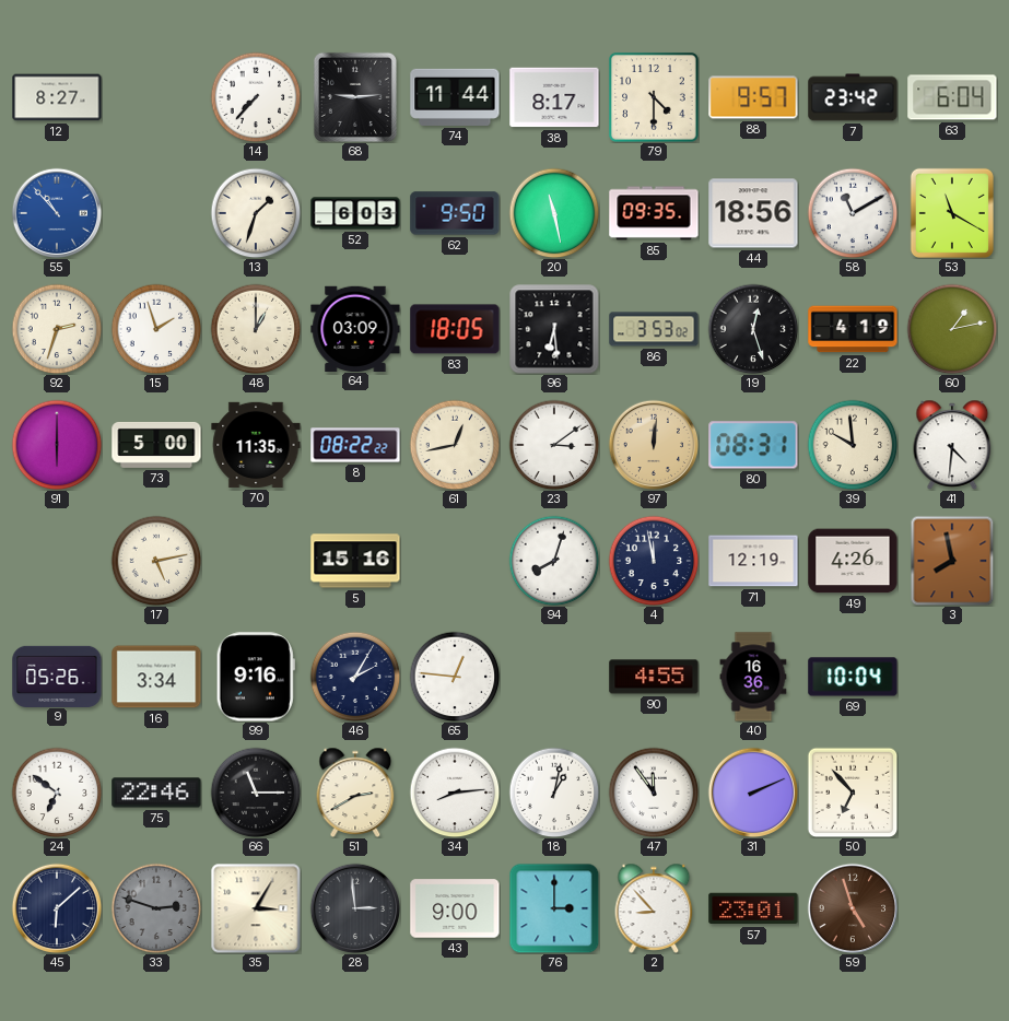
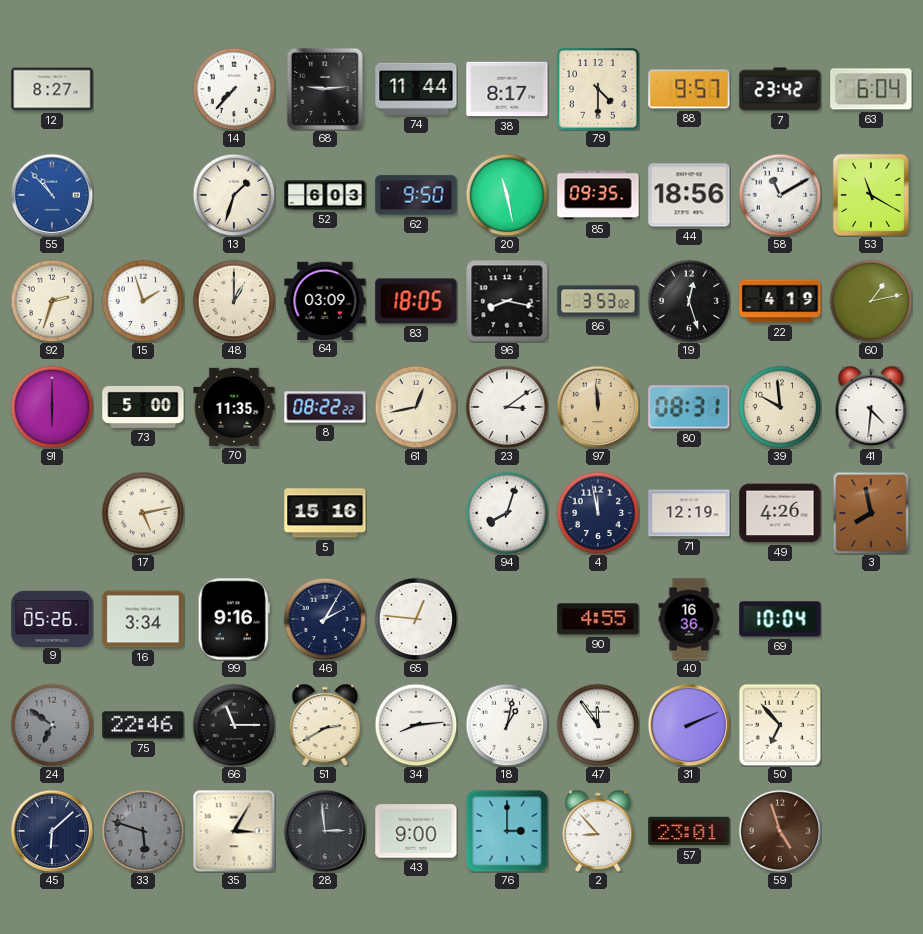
96: 6:29 -> 8:17
97: 12:01 -> 11:59
24 dial: white -> grey
33: 2:48 -> 5:48
